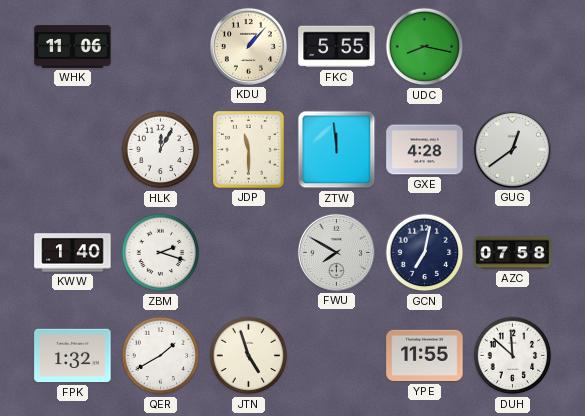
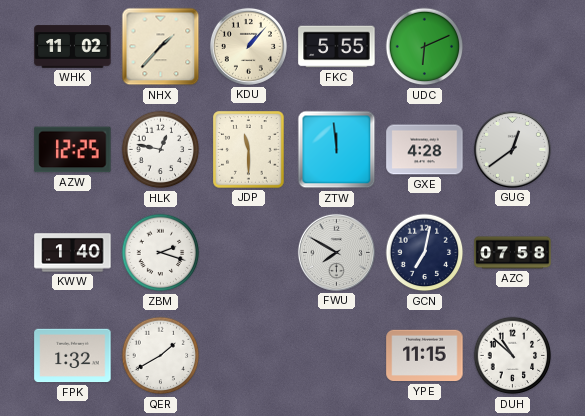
WHK: 11:06 -> 11:02
NHX: none -> 1:37
UDC: 8:17 -> 6:11
AZW: none -> 12:25
HLK: 12:05 -> 12:47
JTN: 4:57 -> none
YPE: 11:55 -> 11:15
DUH: 11:52 -> 10:52
